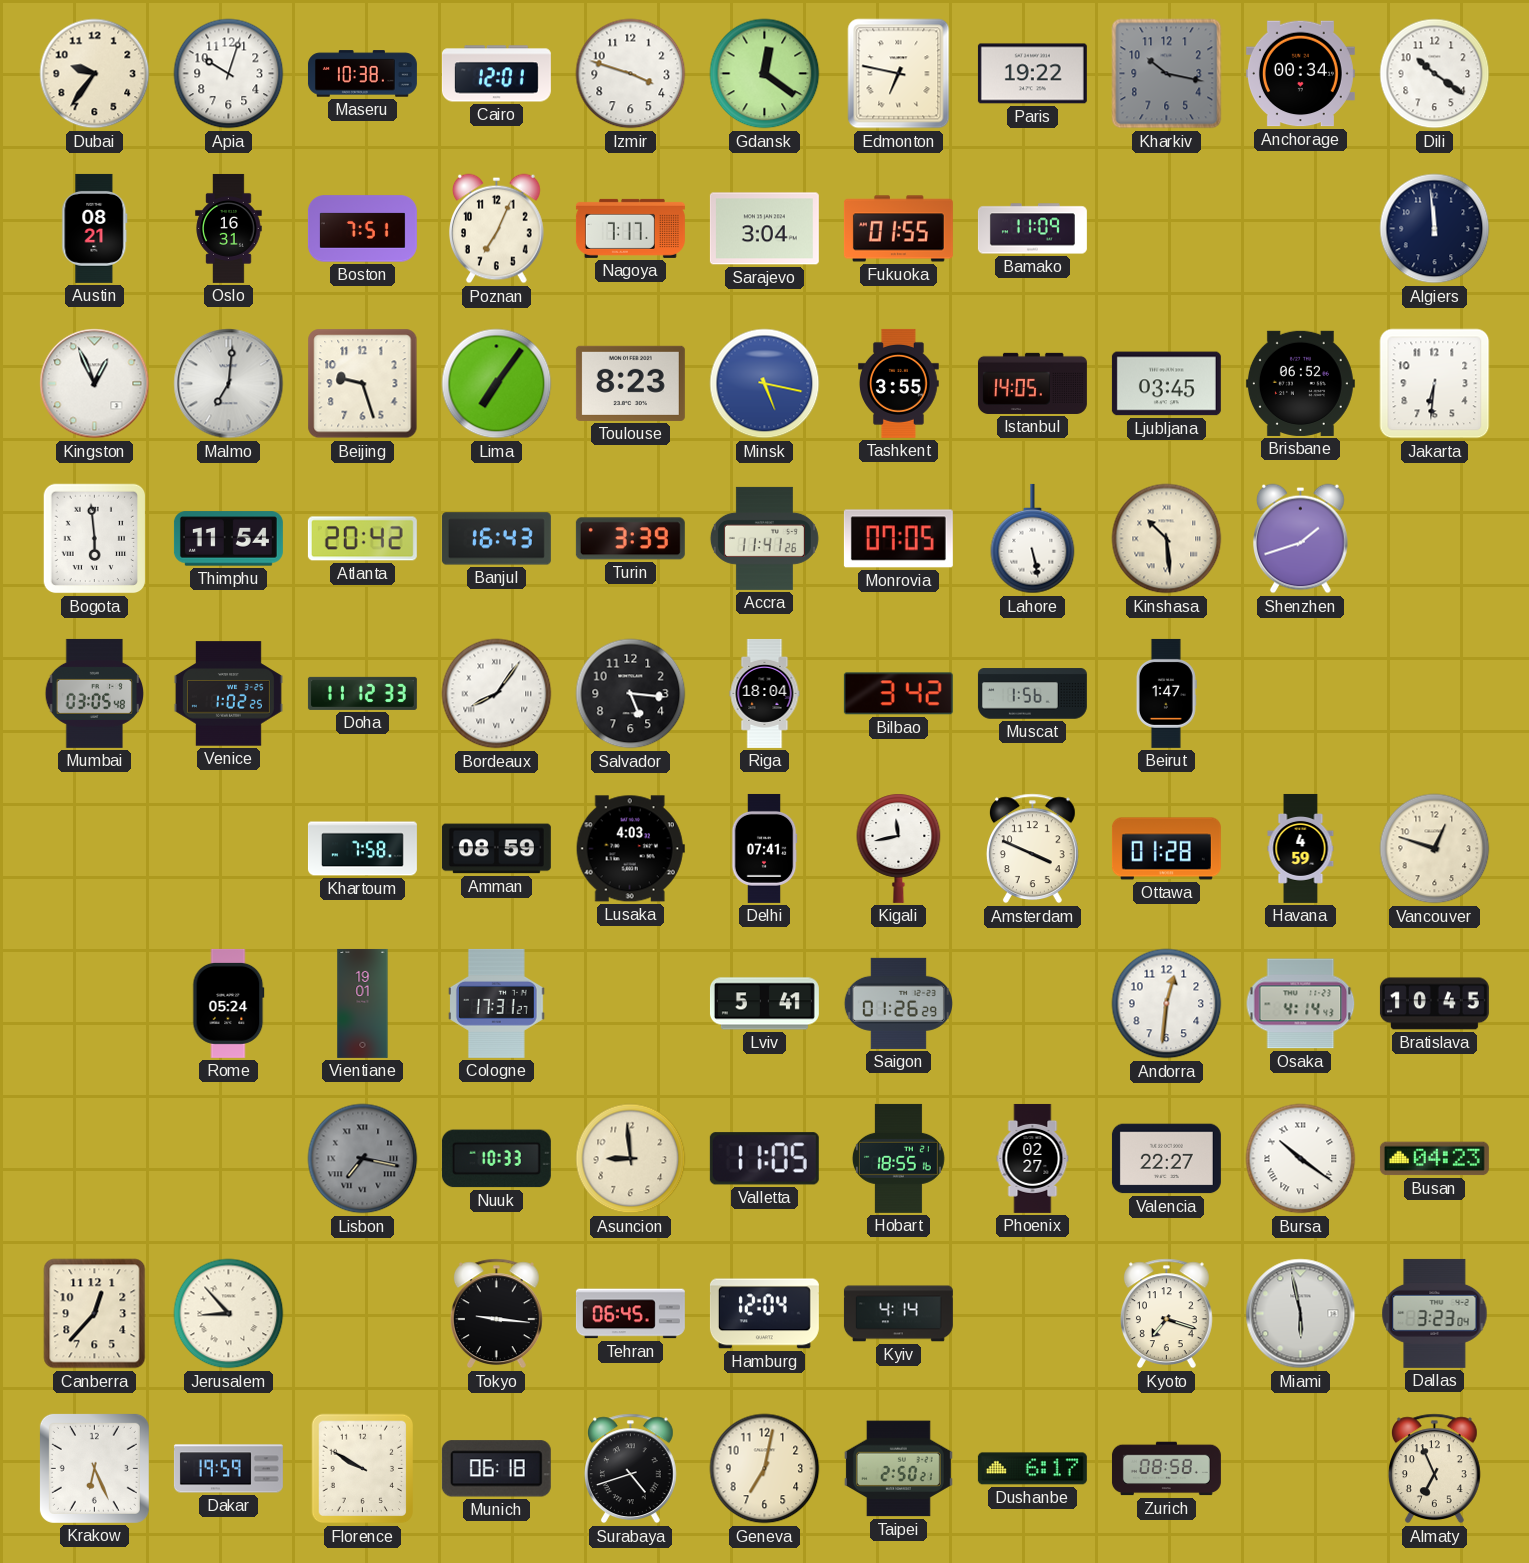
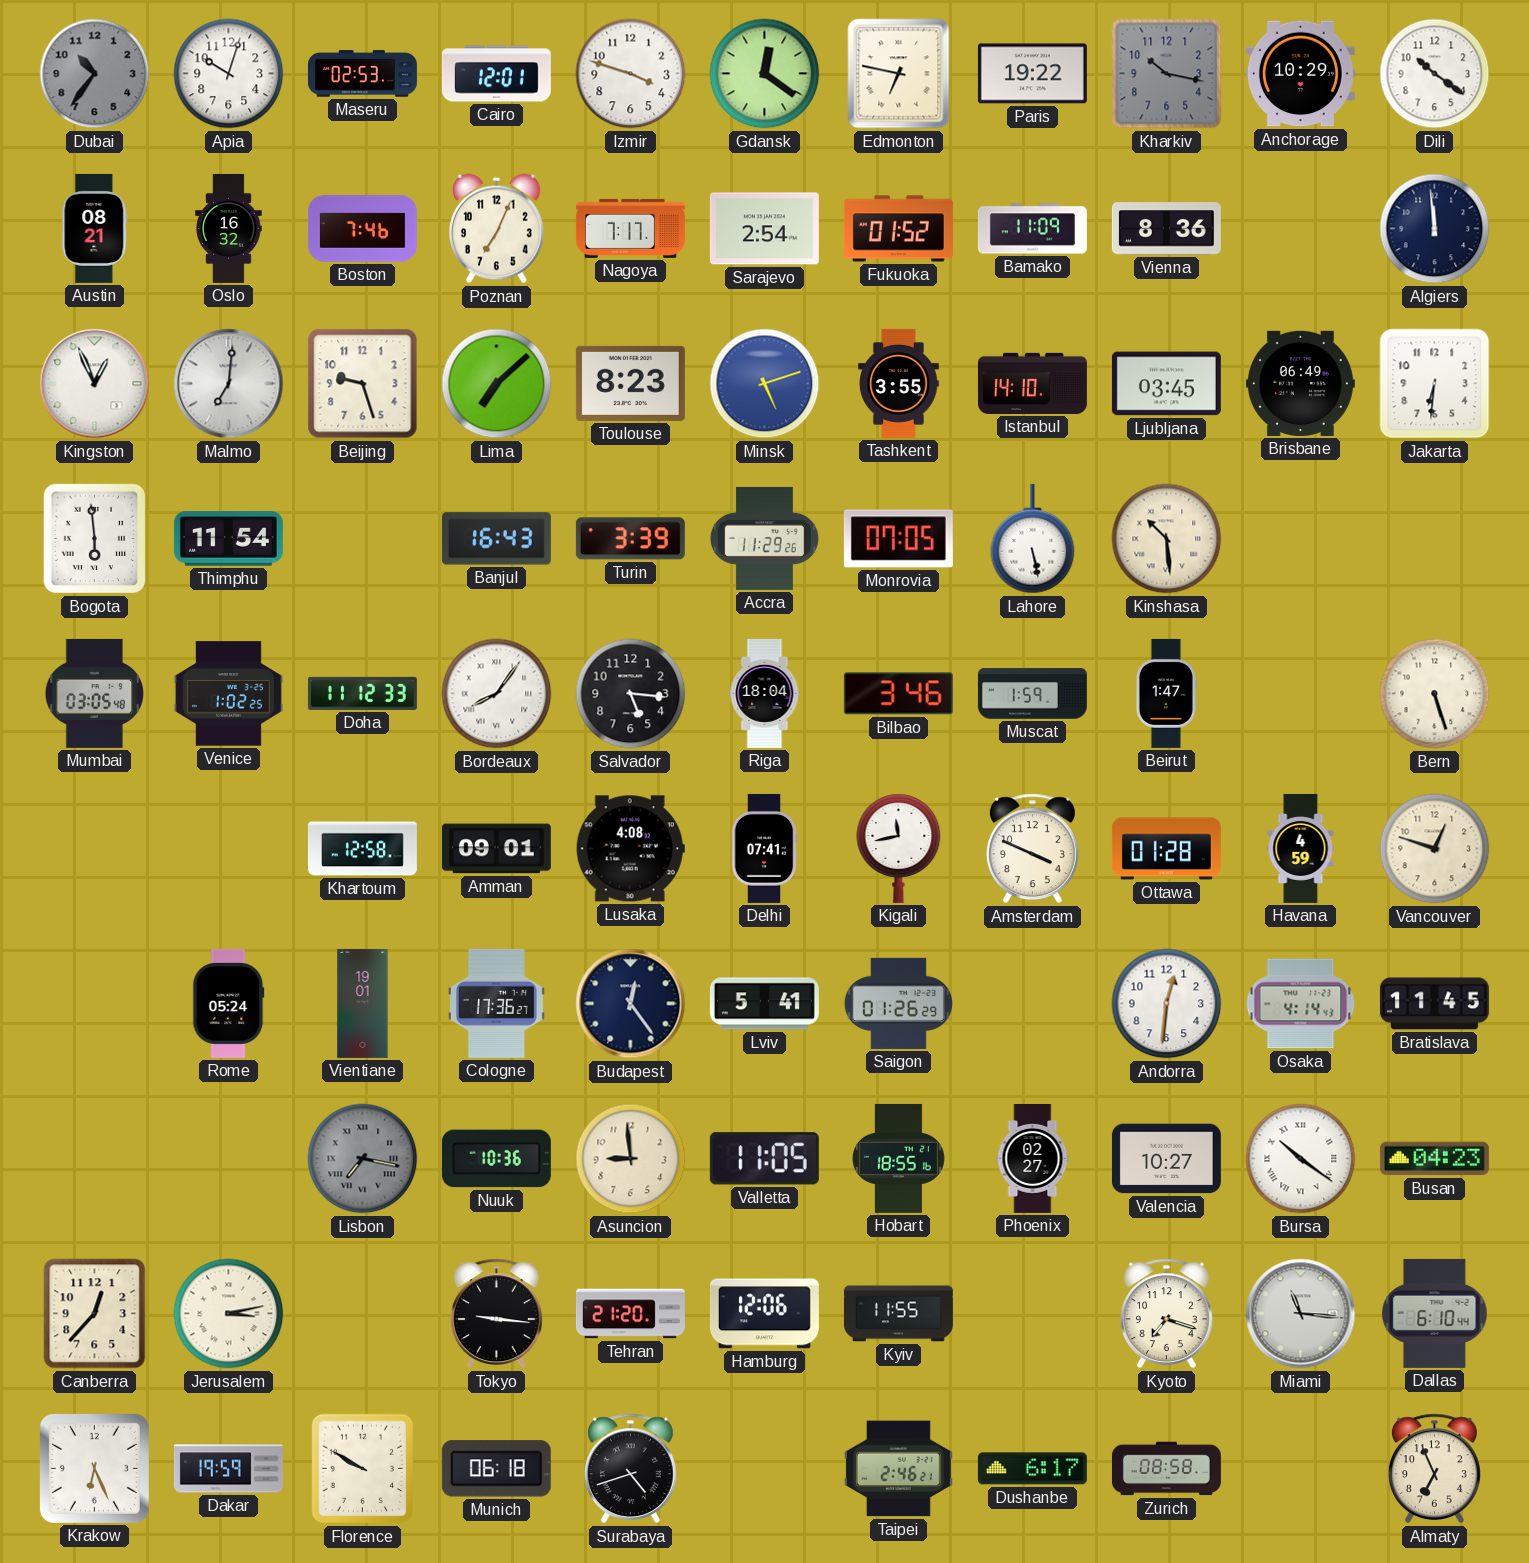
Dubai: 9:36 -> 10:36
Dubai dial: cream -> grey
Maseru: 10:38 -> 02:53
Anchorage: 00:34 -> 10:29
Oslo: 16:31 -> 16:32
Boston: 7:51 -> 7:46
Sarajevo: 3:04 -> 2:54
Fukuoka: 01:55 -> 01:52
Vienna: none -> 8:36
Lima: 7:06 -> 7:08
Minsk: 5:17 -> 5:12
Istanbul: 14:05 -> 14:10
Brisbane: 06:52 -> 06:49
Atlanta: 20:42 -> none
Accra: 11:41 -> 11:29
Shenzhen: 1:42 -> none
Bilbao: 3:42 -> 3:46
Muscat: 1:56 -> 1:59
Bern: none -> 5:27
Khartoum: 7:58 -> 12:58
Amman: 08:59 -> 09:01
Lusaka: 4:03 -> 4:08
Cologne: 17:31 -> 17:36
Budapest: none -> 12:24
Bratislava: 10:45 -> 11:45
Nuuk: 10:33 -> 10:36
Valencia: 22:27 -> 10:27
Jerusalem: 8:53 -> 3:13
Tehran: 06:45 -> 21:20
Hamburg: 12:04 -> 12:06
Kyiv: 4:14 -> 11:55
Miami: 5:58 -> 11:16
Dallas: 3:23 -> 6:10
Geneva: 7:02 -> none
Taipei: 2:50 -> 2:46
